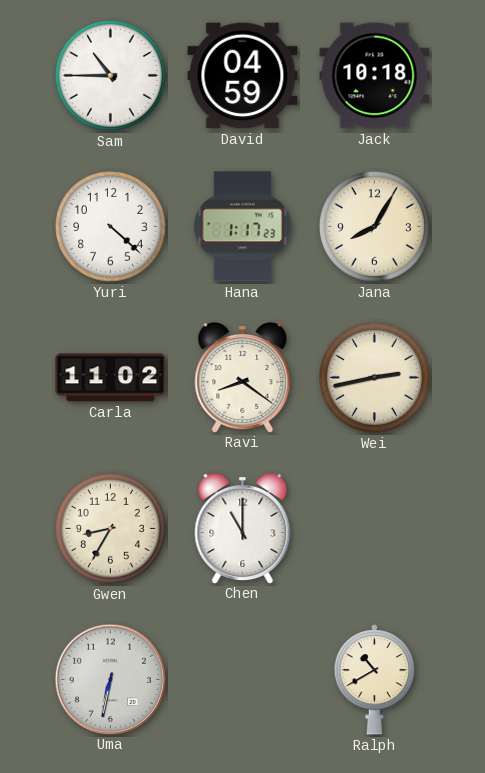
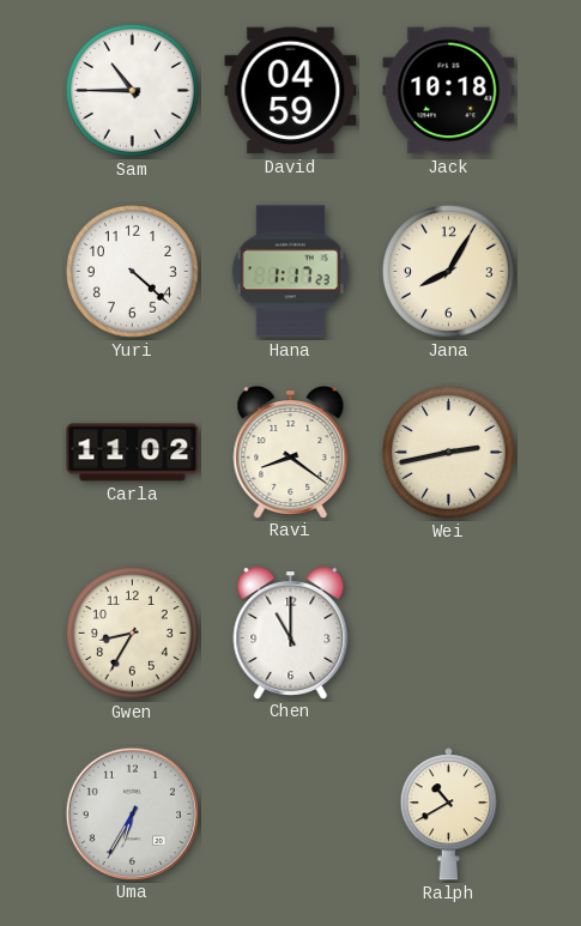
Uma: 6:32 -> 6:35
